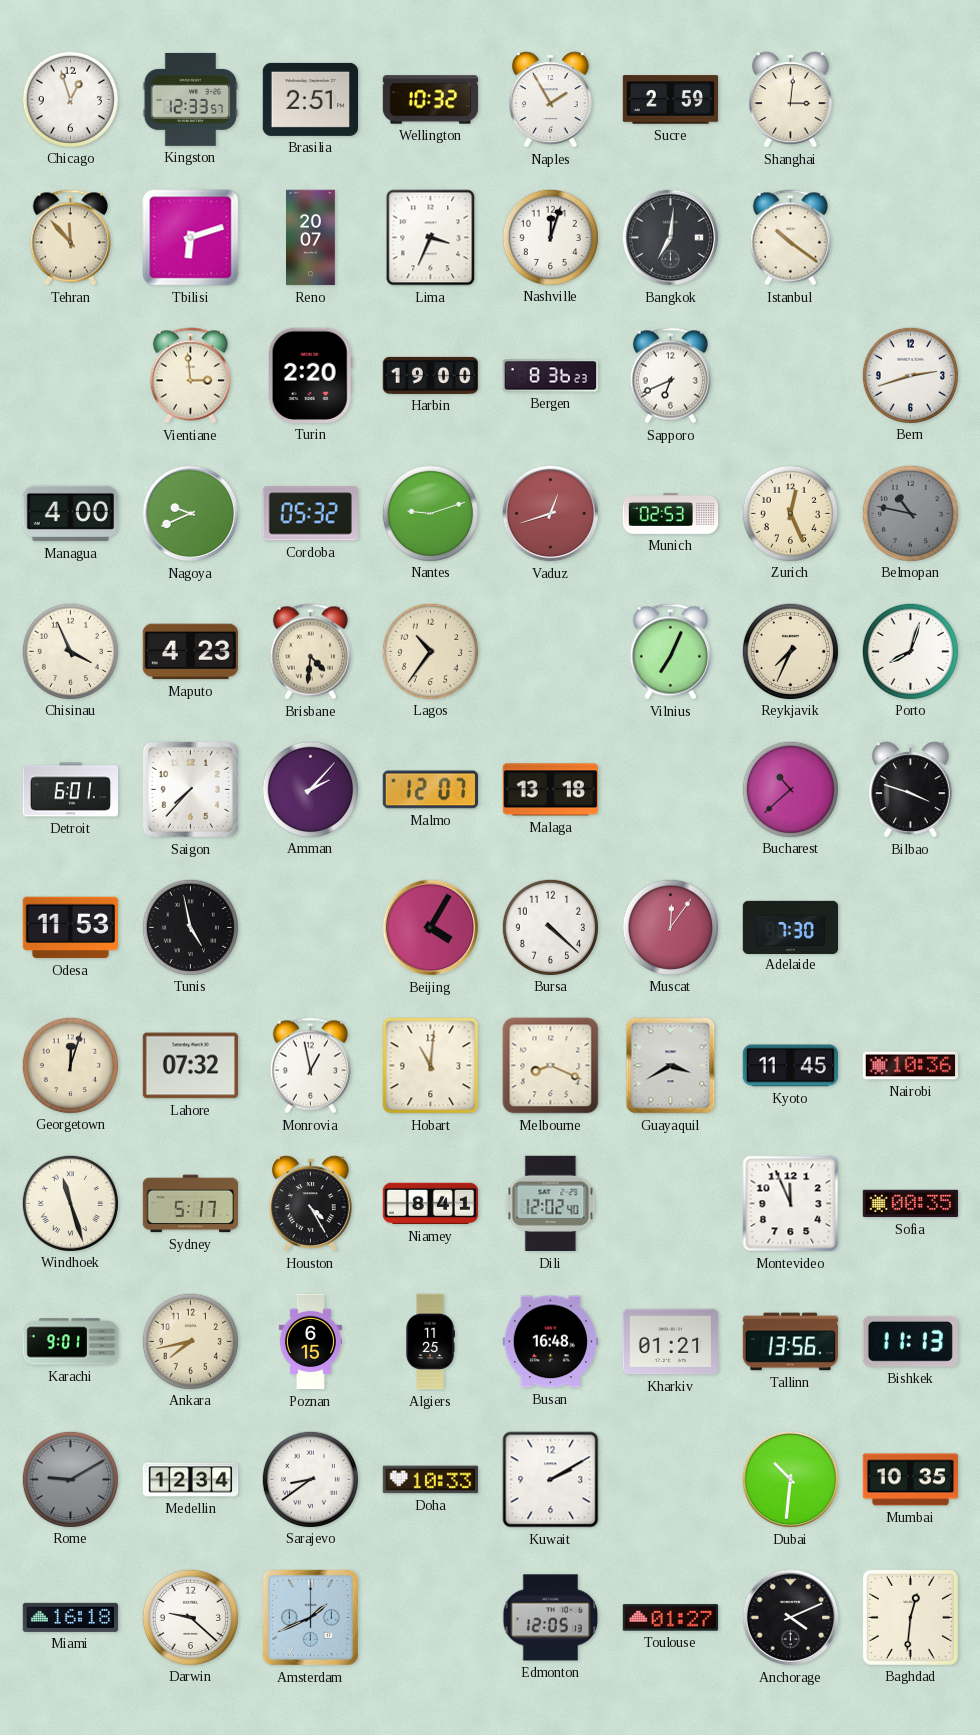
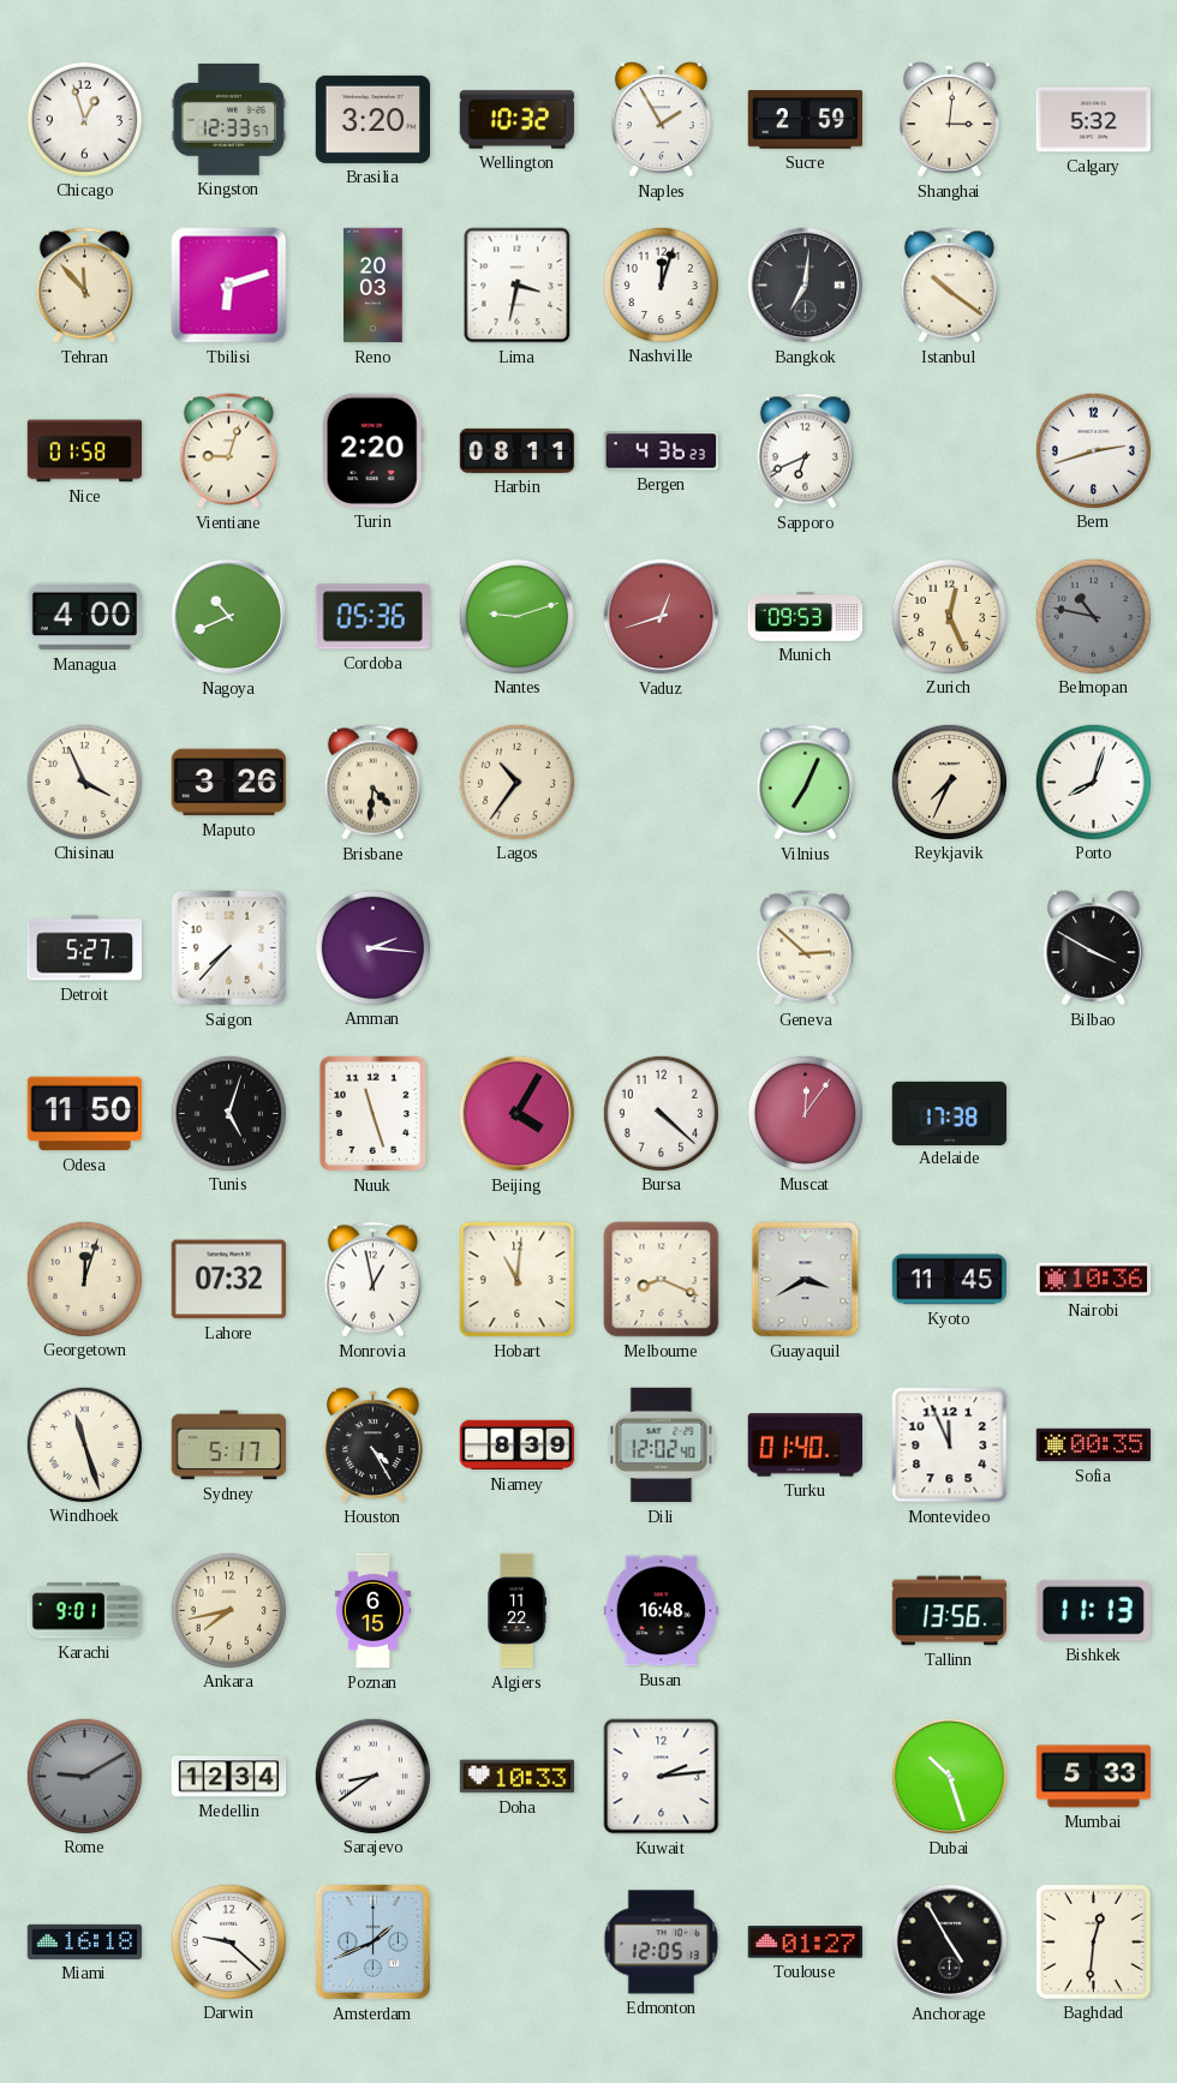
Brasilia: 2:51 -> 3:20
Calgary: none -> 5:32
Reno: 20:07 -> 20:03
Lima: 3:34 -> 3:32
Nice: none -> 01:58
Vientiane: 2:59 -> 9:03
Harbin: 19:00 -> 08:11
Bergen: 8:36 -> 4:36
Nagoya: 9:41 -> 10:41
Cordoba: 05:32 -> 05:36
Munich: 02:53 -> 09:53
Maputo: 4:23 -> 3:26
Detroit: 6:01 -> 5:27
Amman: 2:07 -> 2:16
Malmo: 12:07 -> none
Malaga: 13:18 -> none
Geneva: none -> 2:52
Bucharest: 10:38 -> none
Bilbao: 3:48 -> 3:50
Odesa: 11:53 -> 11:50
Tunis: 4:58 -> 5:03
Nuuk: none -> 11:27
Adelaide: 7:30 -> 17:38
Niamey: 8:41 -> 8:39
Turku: none -> 01:40
Algiers: 11:25 -> 11:22
Kharkiv: 01:21 -> none
Kuwait: 2:10 -> 2:14
Dubai: 10:31 -> 10:27
Mumbai: 10:35 -> 5:33
Anchorage: 4:11 -> 4:55
